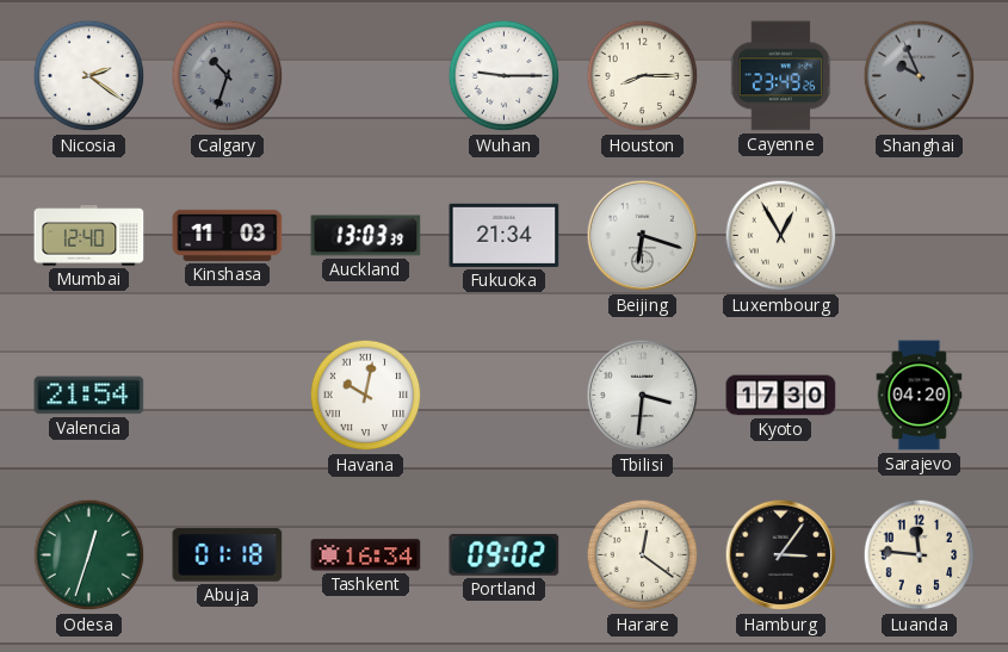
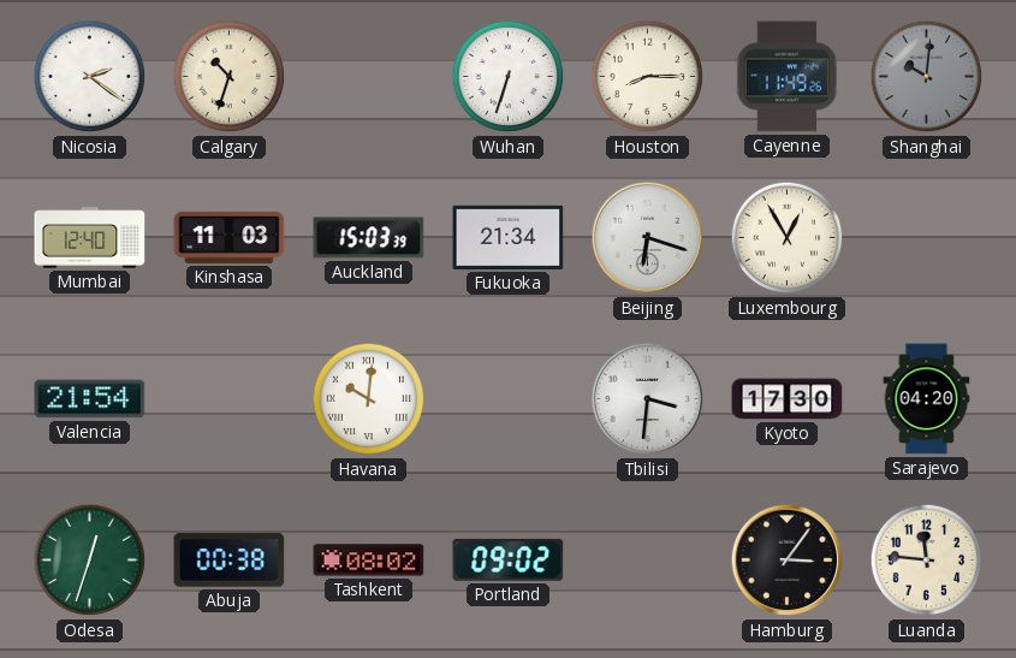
Calgary dial: grey -> cream
Wuhan: 9:15 -> 6:33
Cayenne: 23:49 -> 11:49
Shanghai: 9:56 -> 10:01
Auckland: 13:03 -> 15:03
Havana: 10:02 -> 10:01
Abuja: 01:18 -> 00:38
Tashkent: 16:34 -> 08:02
Harare: 12:21 -> none
